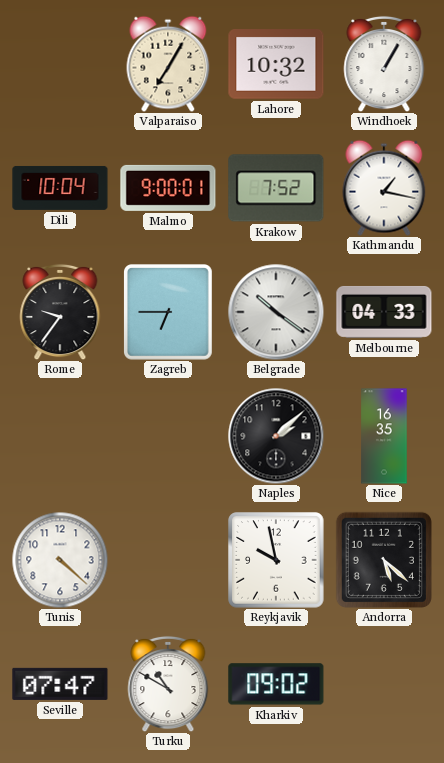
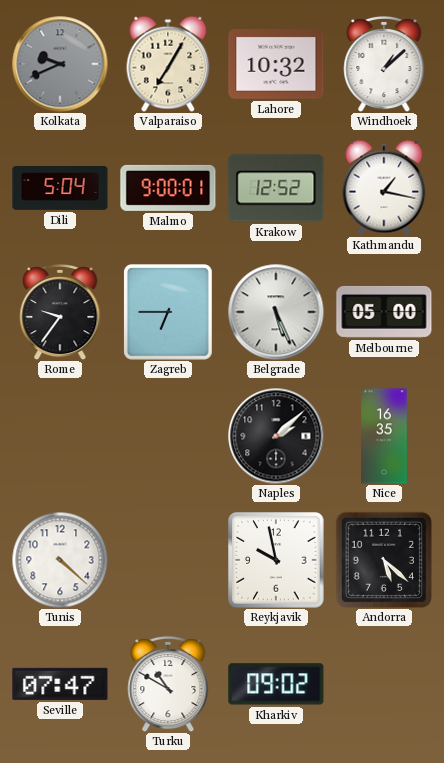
Kolkata: none -> 9:41
Windhoek: 1:05 -> 1:08
Dili: 10:04 -> 5:04
Krakow: 7:52 -> 12:52
Belgrade: 10:21 -> 5:26
Melbourne: 04:33 -> 05:00
